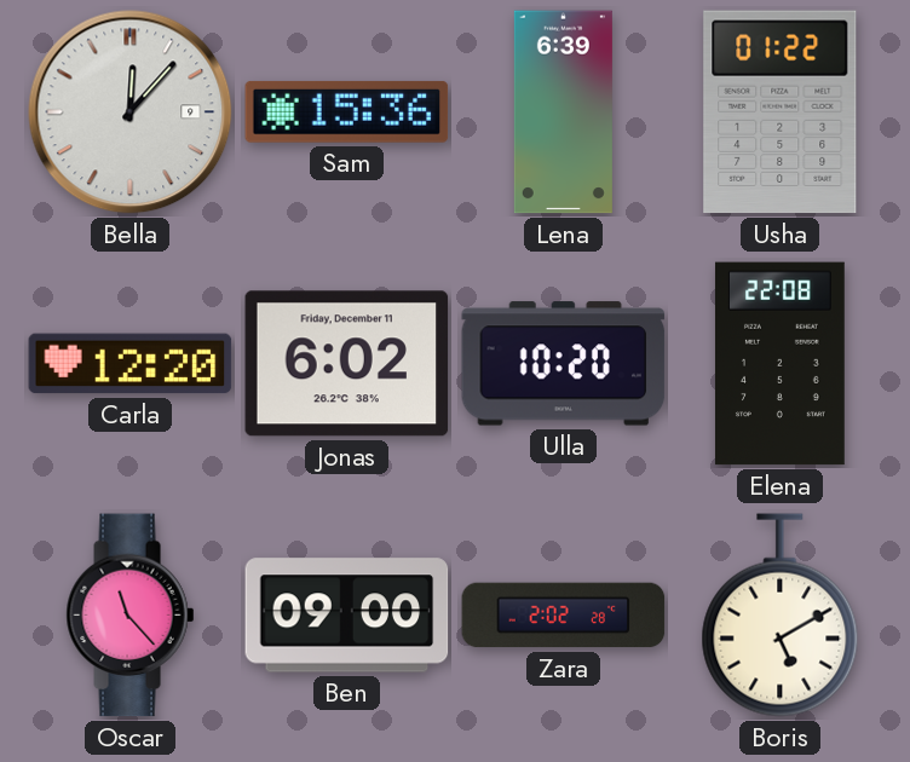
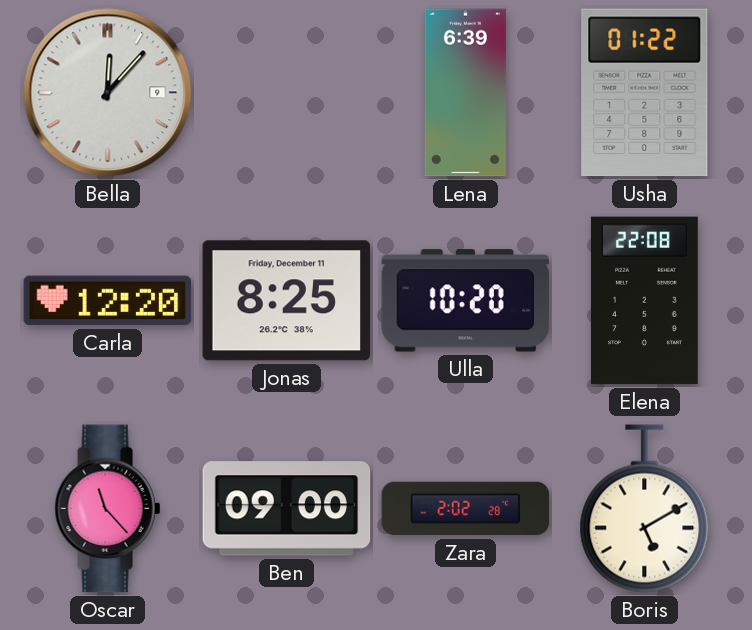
Sam: 15:36 -> none
Jonas: 6:02 -> 8:25
